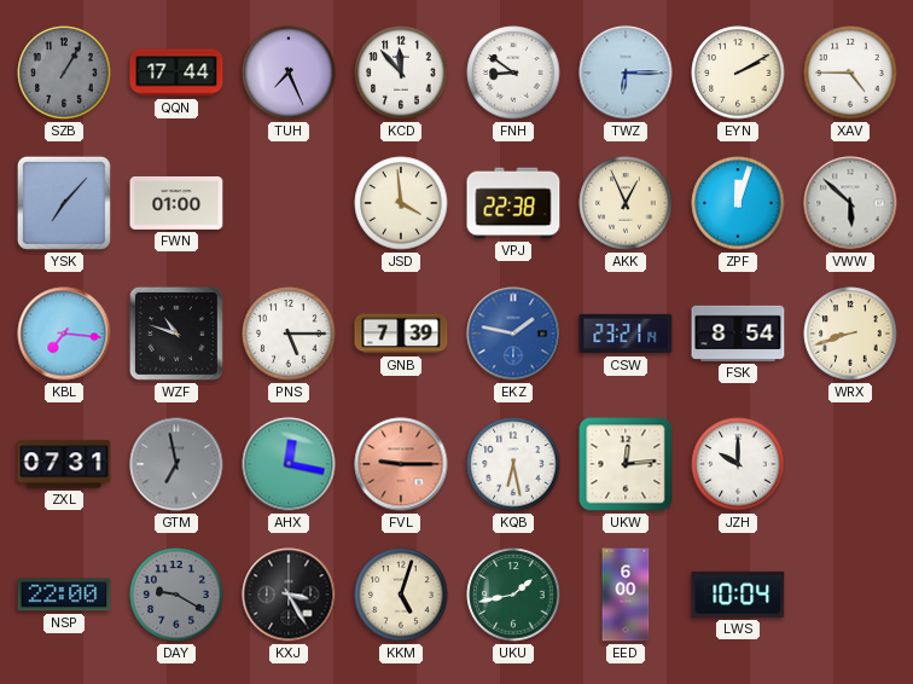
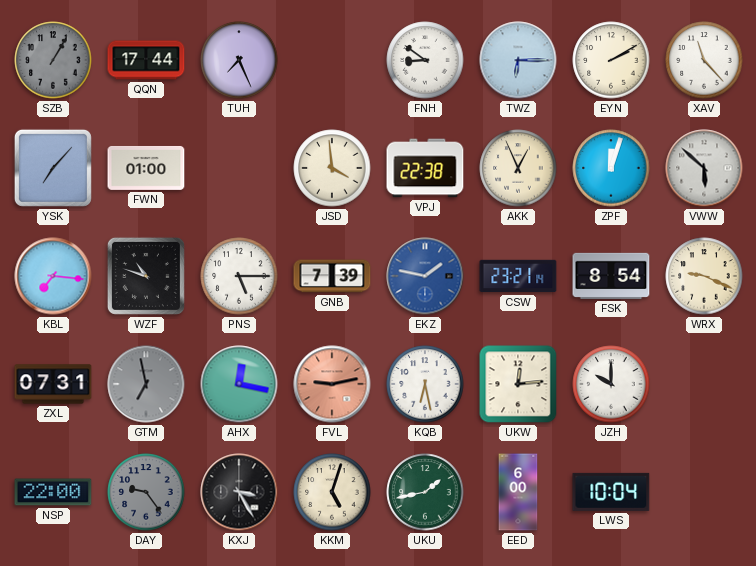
KCD: 11:53 -> none
XAV: 4:45 -> 11:23
WRX: 8:42 -> 9:19
FVL: 9:15 -> 9:13
DAY: 9:20 -> 9:24
